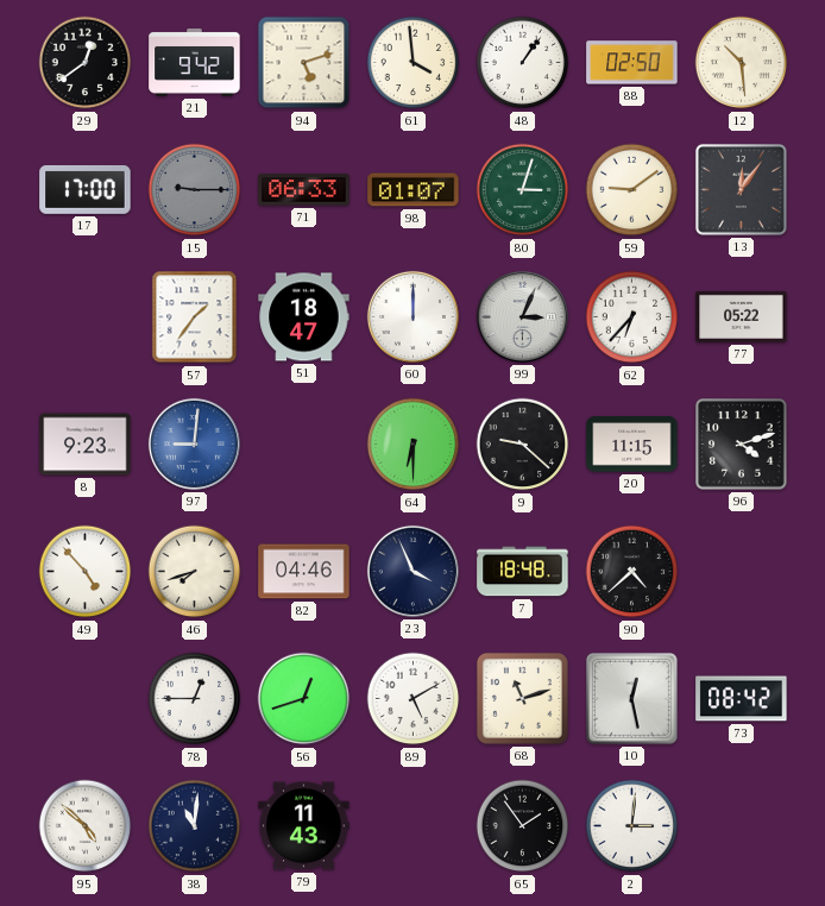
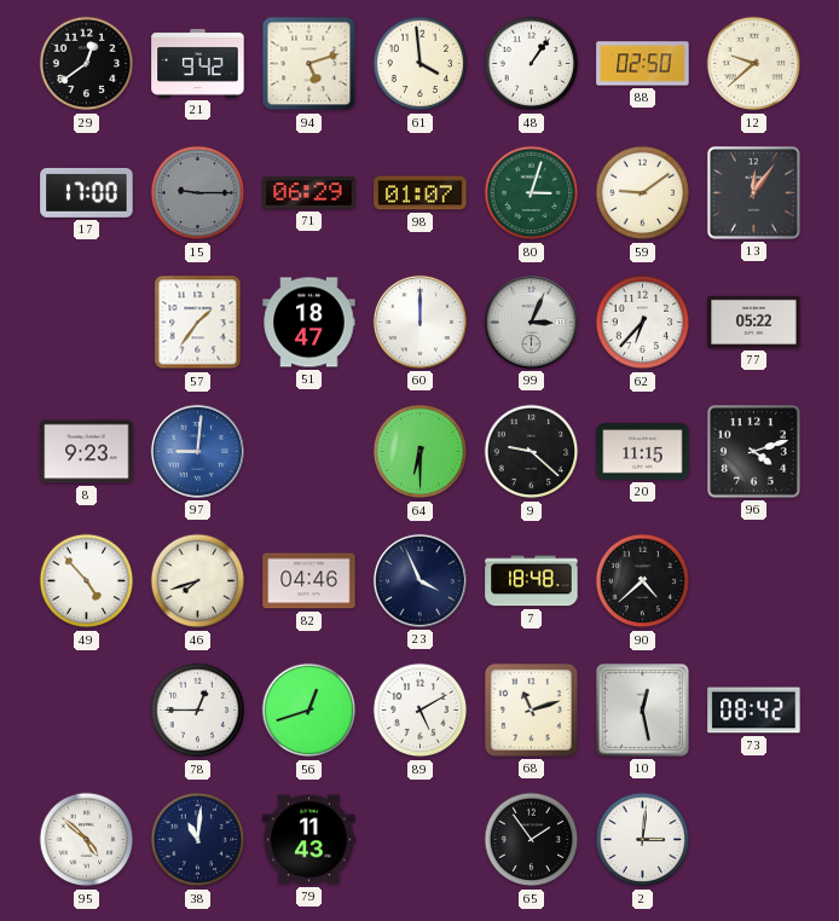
12: 10:29 -> 9:38
71: 06:33 -> 06:29
